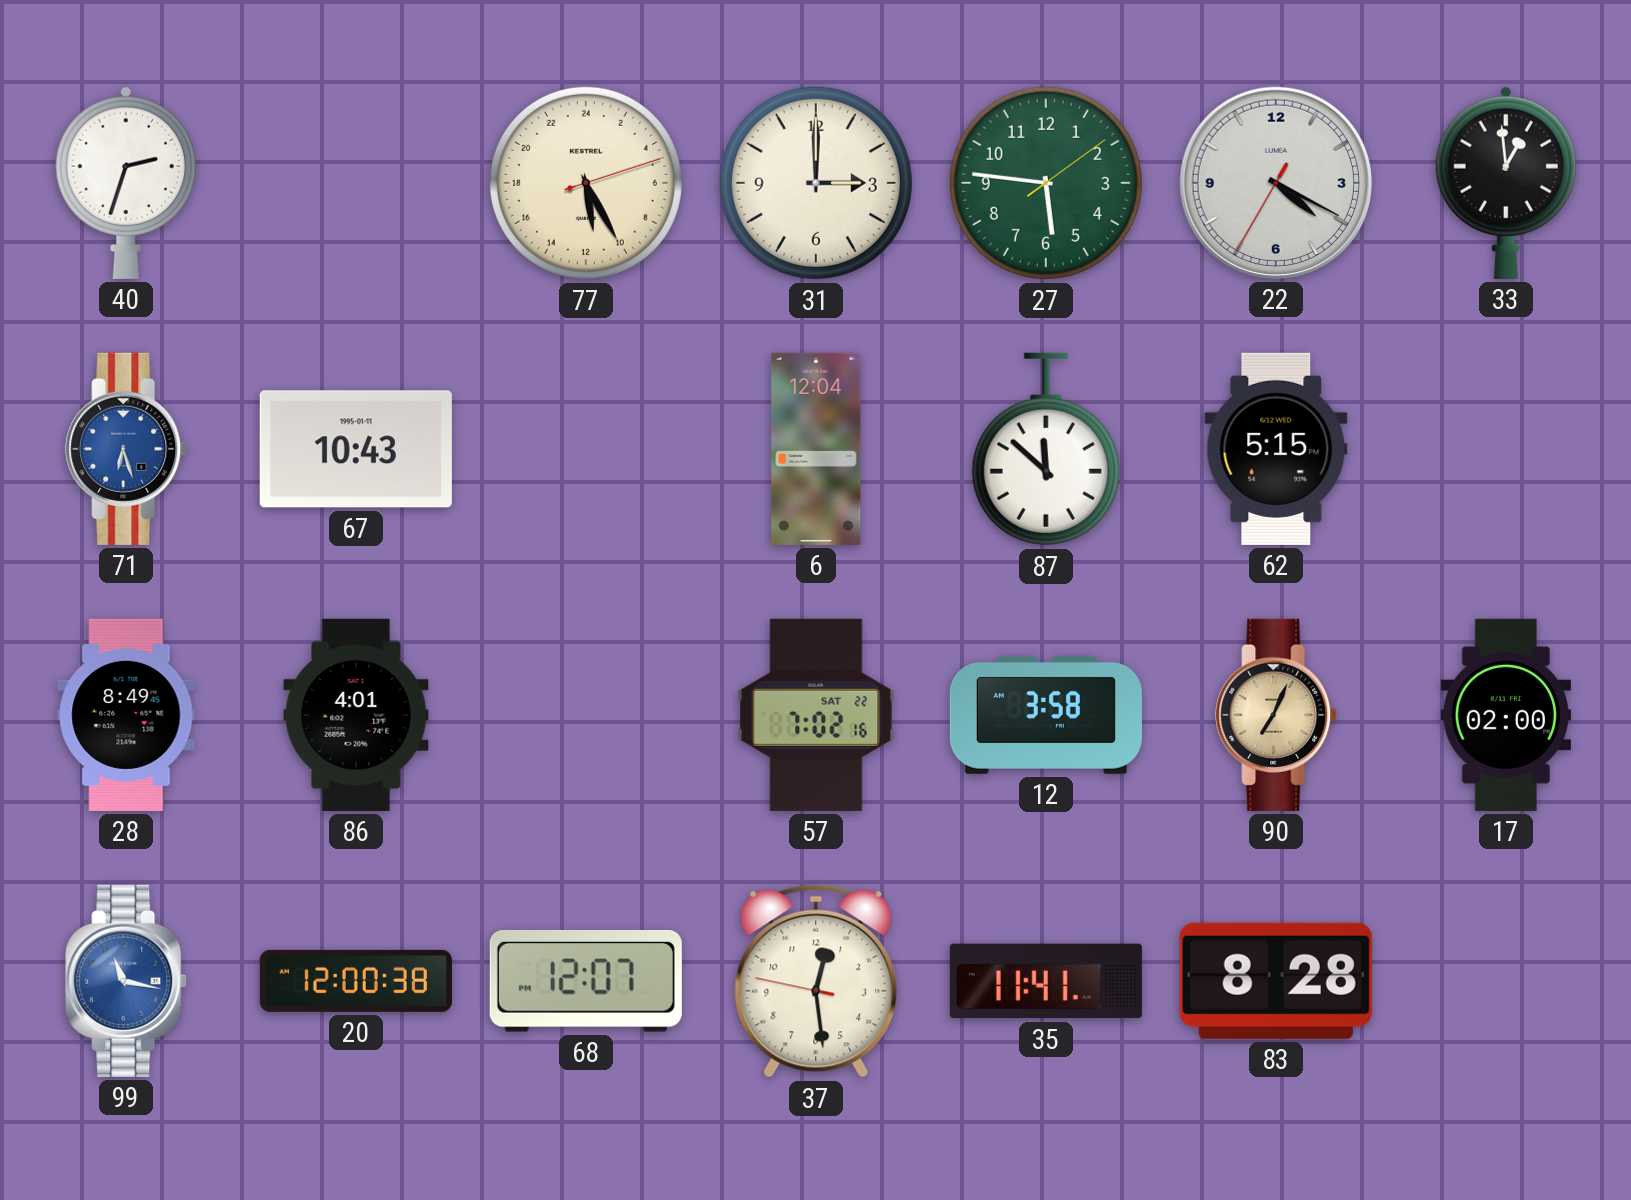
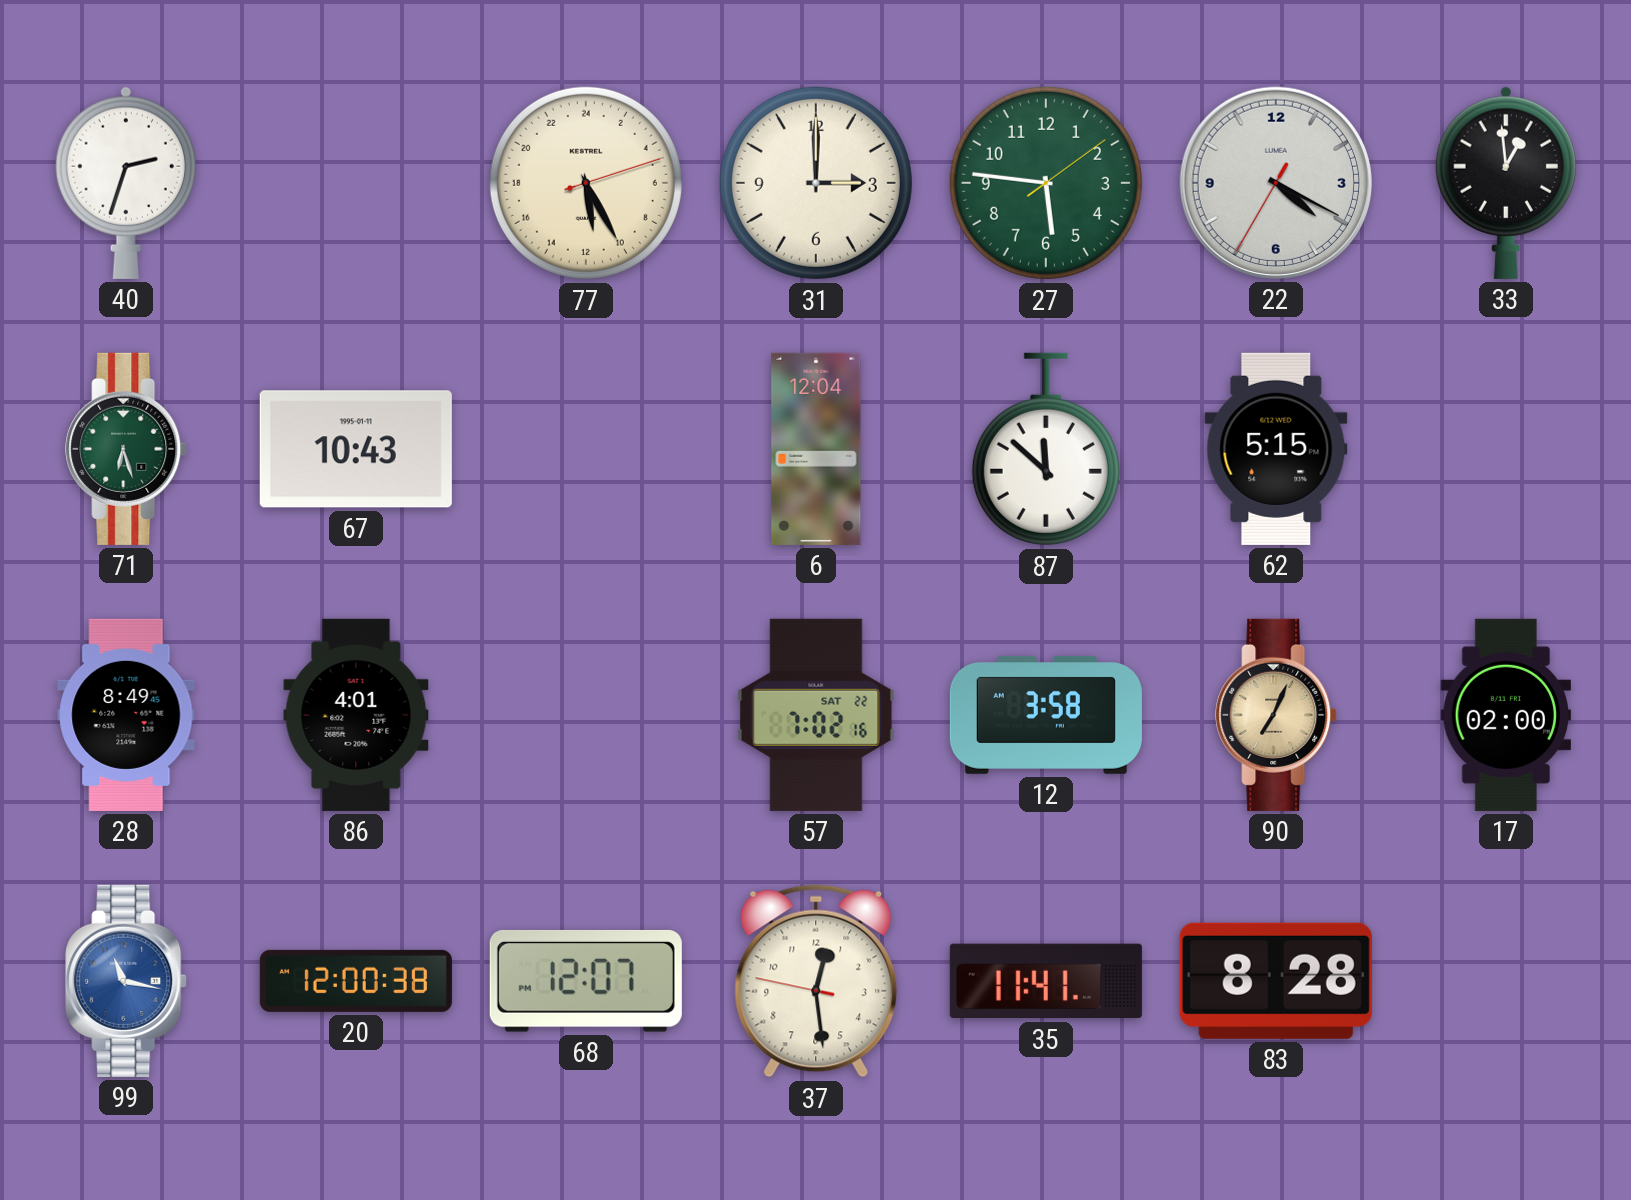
71 dial: blue -> green
